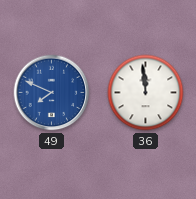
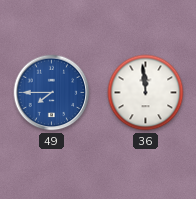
49: 7:49 -> 7:45
